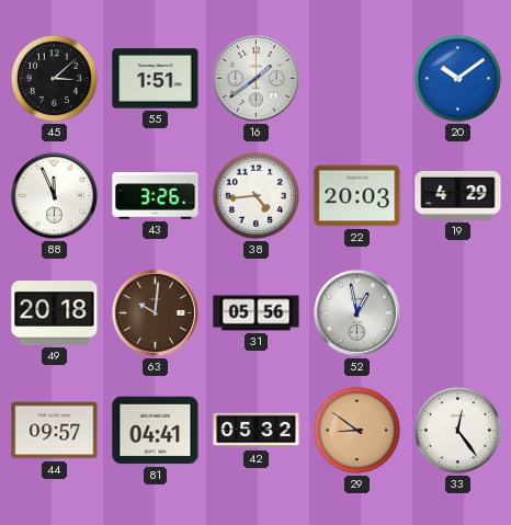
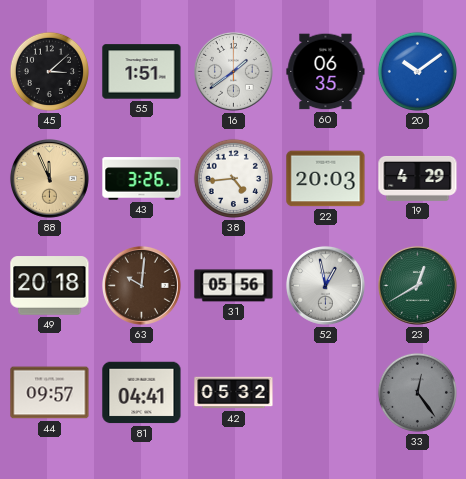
60: none -> 06:35
88 dial: white -> champagne
23: none -> 12:40
29: 8:51 -> none
33 dial: white -> grey
